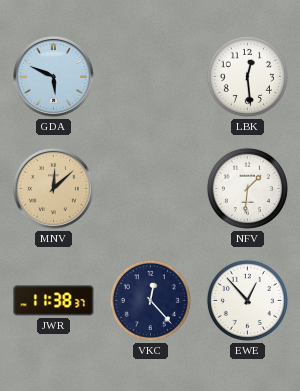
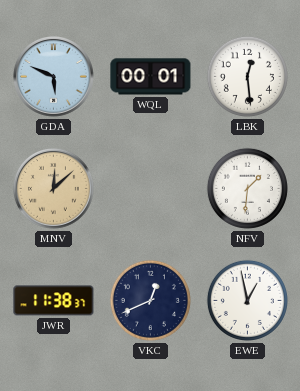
WQL: none -> 00:01
VKC: 12:23 -> 12:41
EWE: 12:53 -> 12:58
